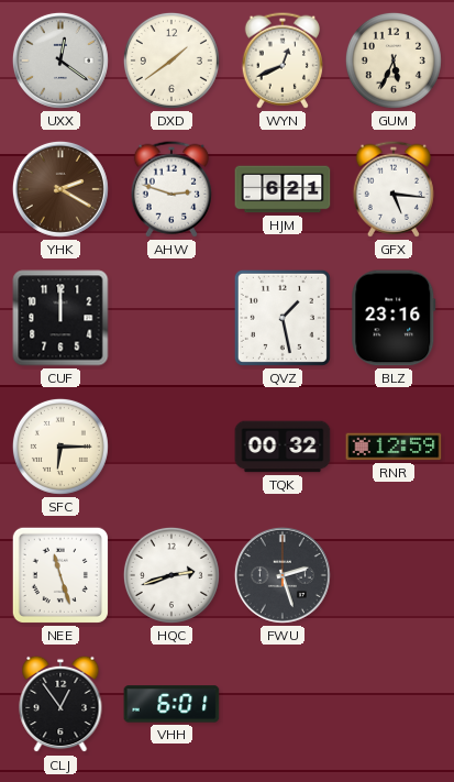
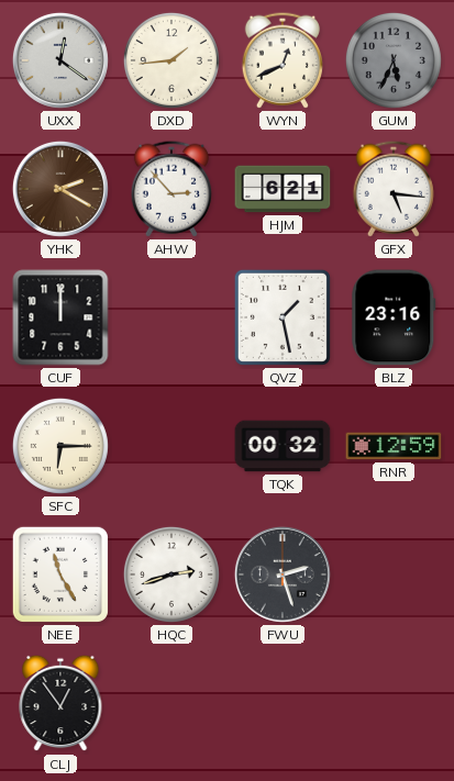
DXD: 1:39 -> 1:44
GUM dial: cream -> grey
AHW: 2:48 -> 2:53
NEE: 11:27 -> 11:25
VHH: 6:01 -> none
